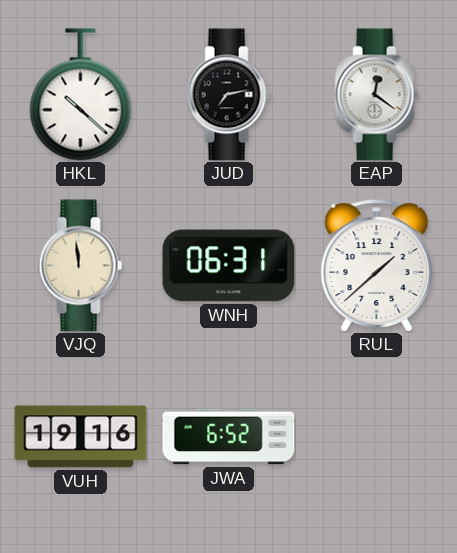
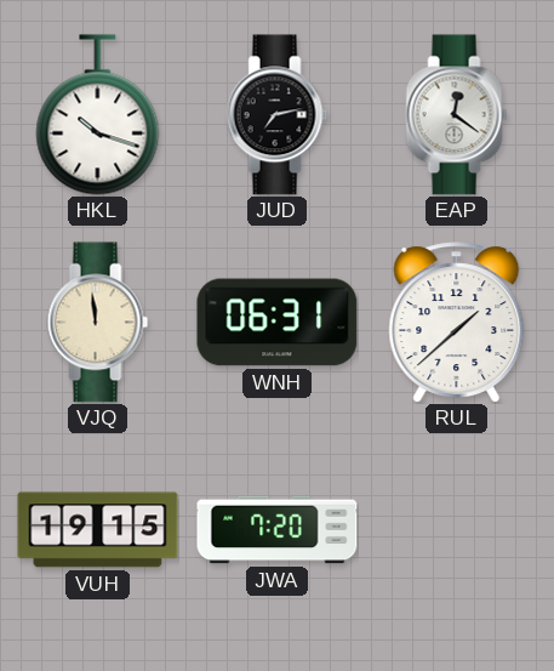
HKL: 10:22 -> 10:18
VUH: 19:16 -> 19:15
JWA: 6:52 -> 7:20
